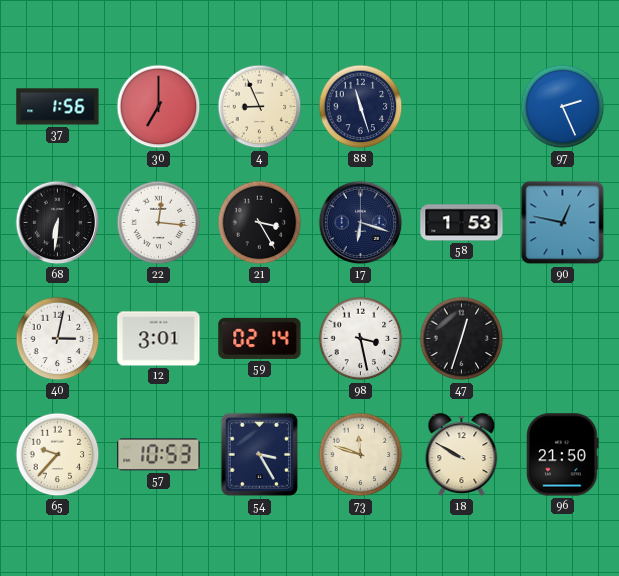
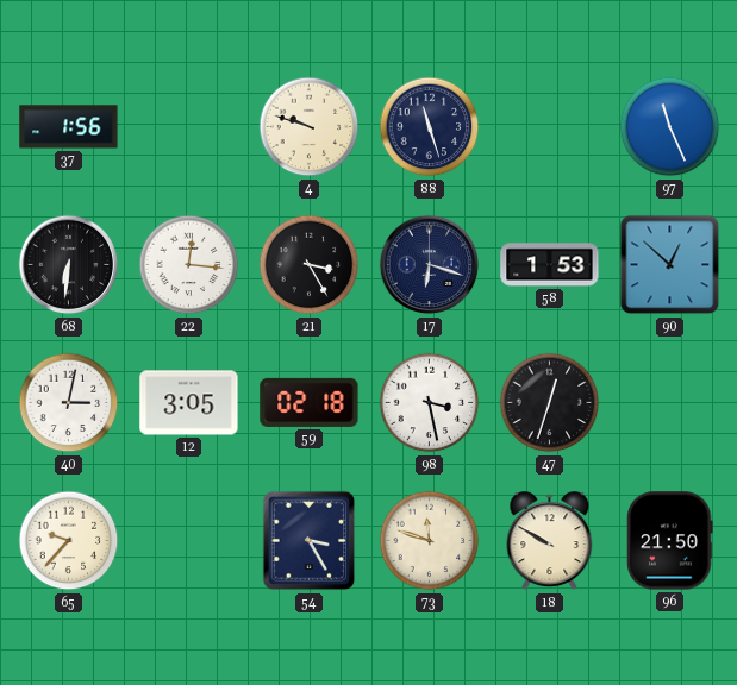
30: 7:00 -> none
4: 8:56 -> 9:48
97: 2:26 -> 11:26
90: 12:47 -> 12:52
12: 3:01 -> 3:05
59: 02:14 -> 02:18
57: 10:53 -> none
